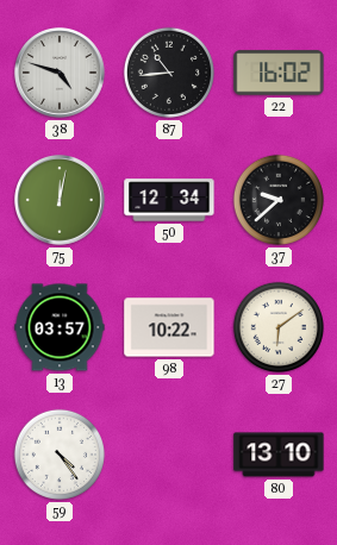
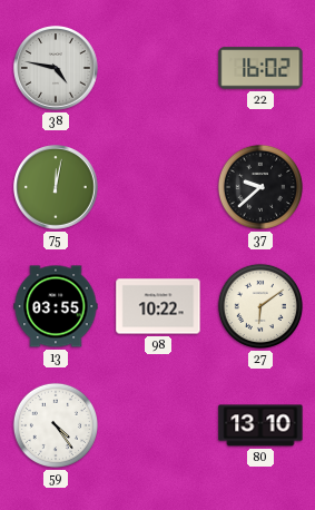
38: 4:48 -> 4:47
87: 10:44 -> none
50: 12:34 -> none
13: 03:57 -> 03:55
